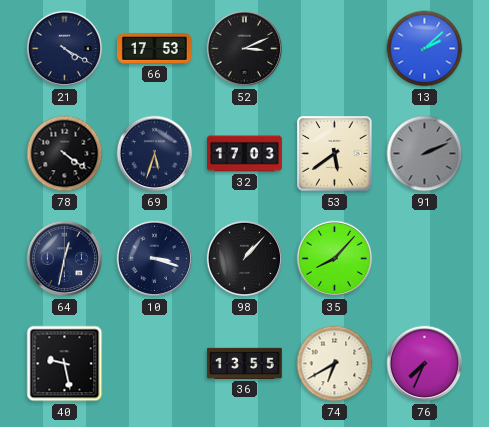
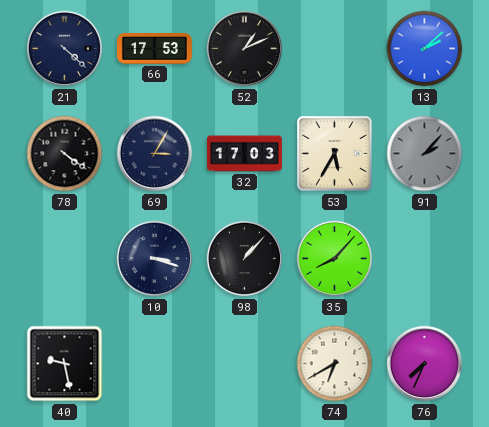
21: 4:20 -> 4:22
52: 3:11 -> 1:11
69: 5:33 -> 3:05
53: 5:39 -> 5:35
91: 2:11 -> 2:07
64: 12:32 -> none
36: 13:55 -> none
